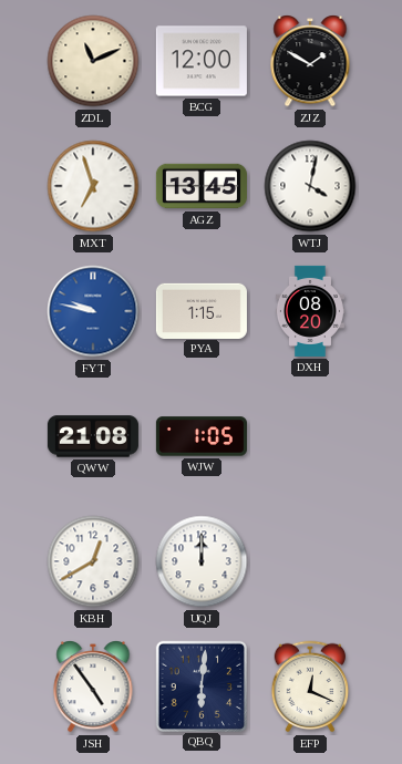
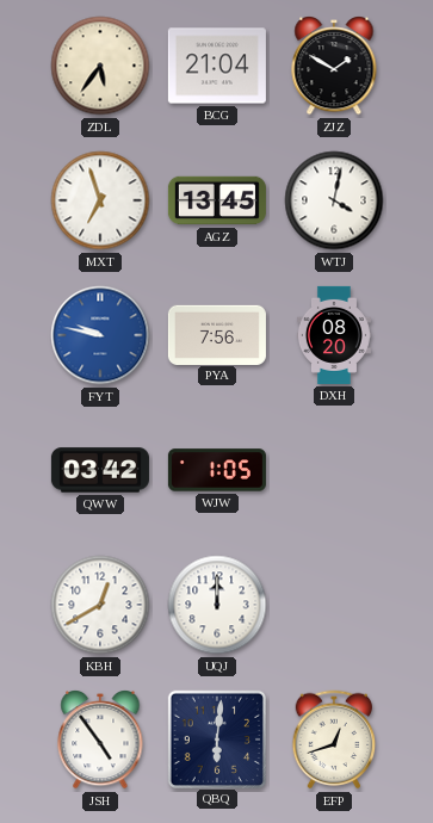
ZDL: 11:11 -> 5:36
BCG: 12:00 -> 21:04
PYA: 1:15 -> 7:56
QWW: 21:08 -> 03:42
EFP: 12:19 -> 12:42
